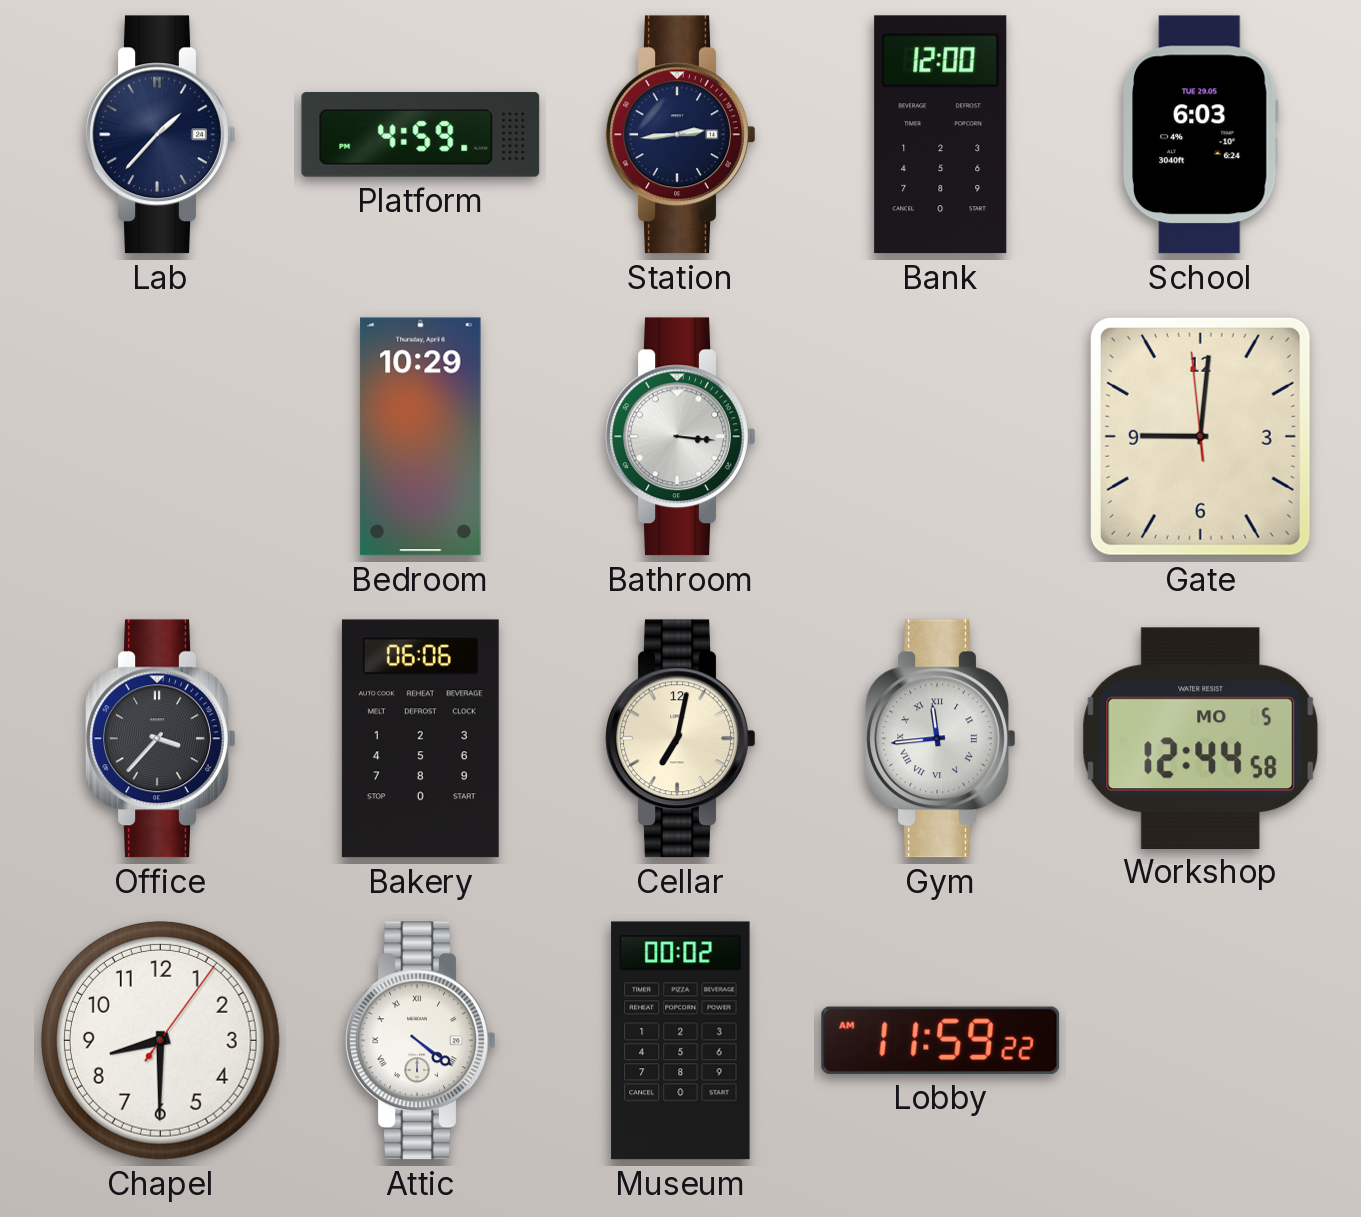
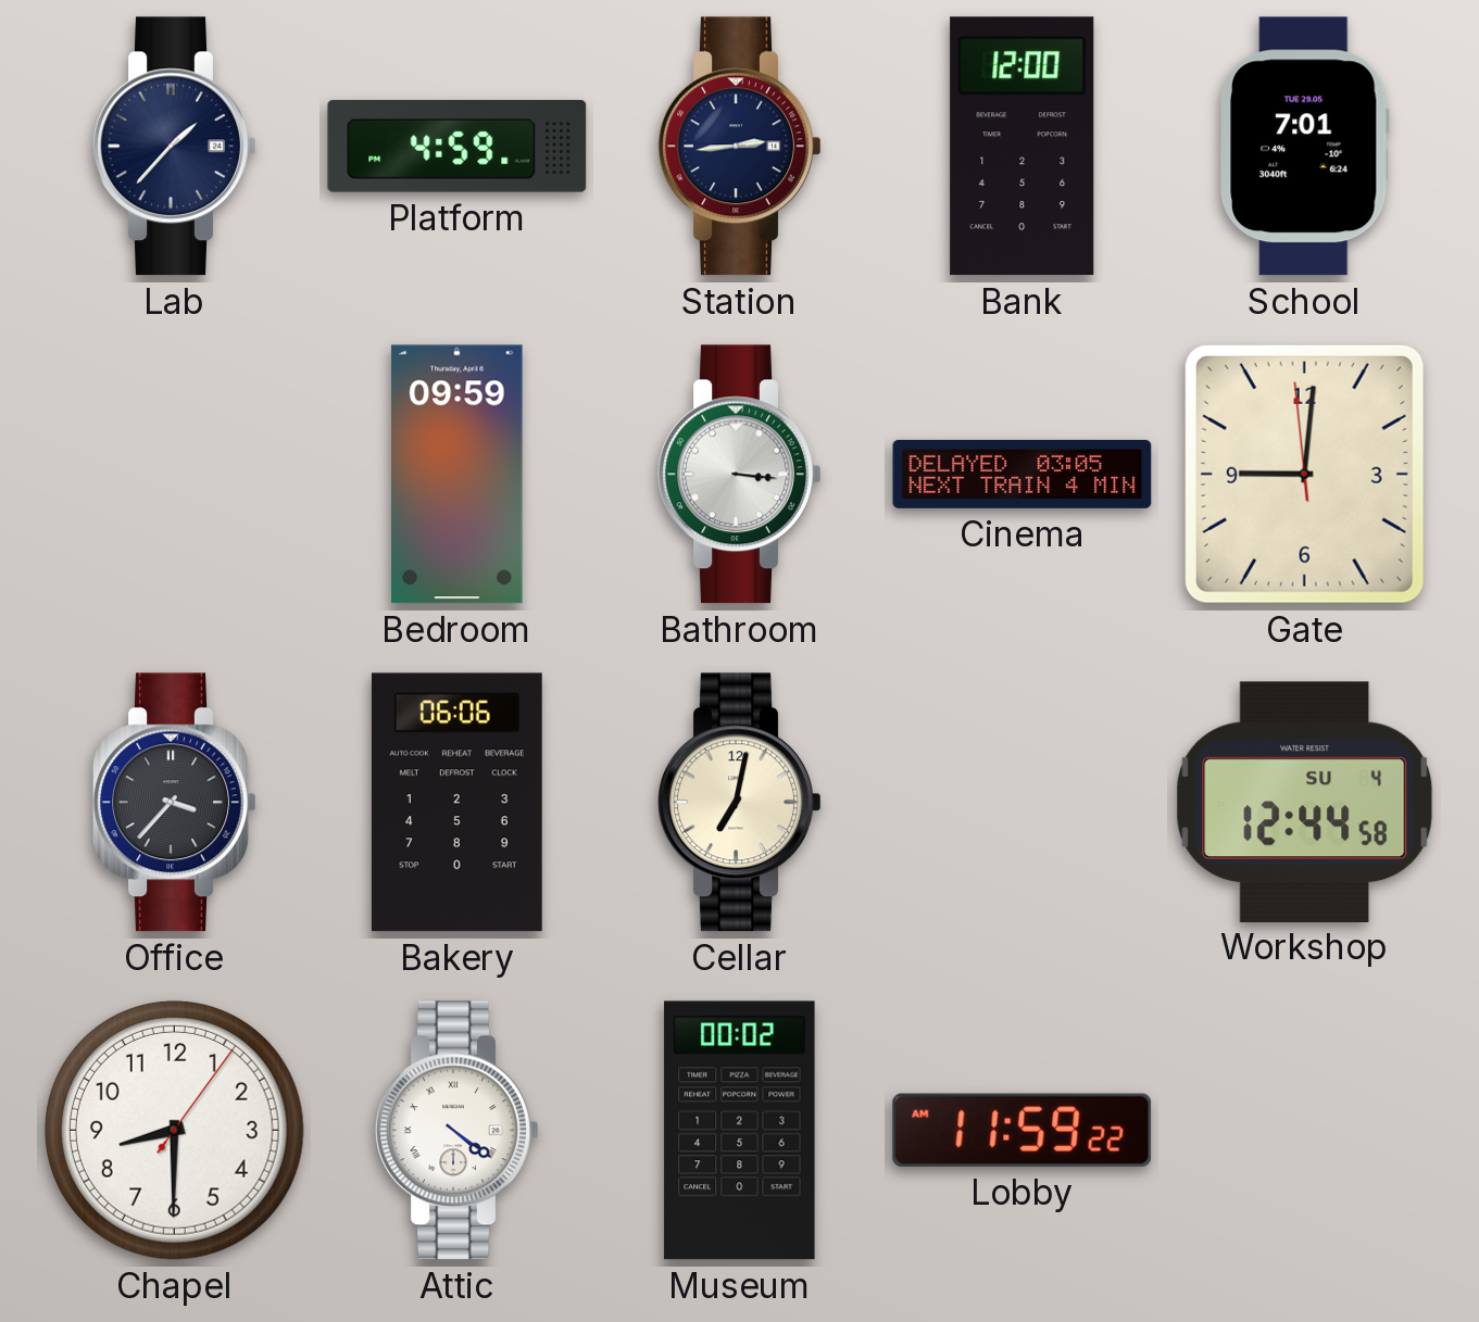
School: 6:03 -> 7:01
Bedroom: 10:29 -> 09:59
Cinema: none -> 03:05
Gym: 11:44 -> none
Workshop date: MO 5 -> SU 4
